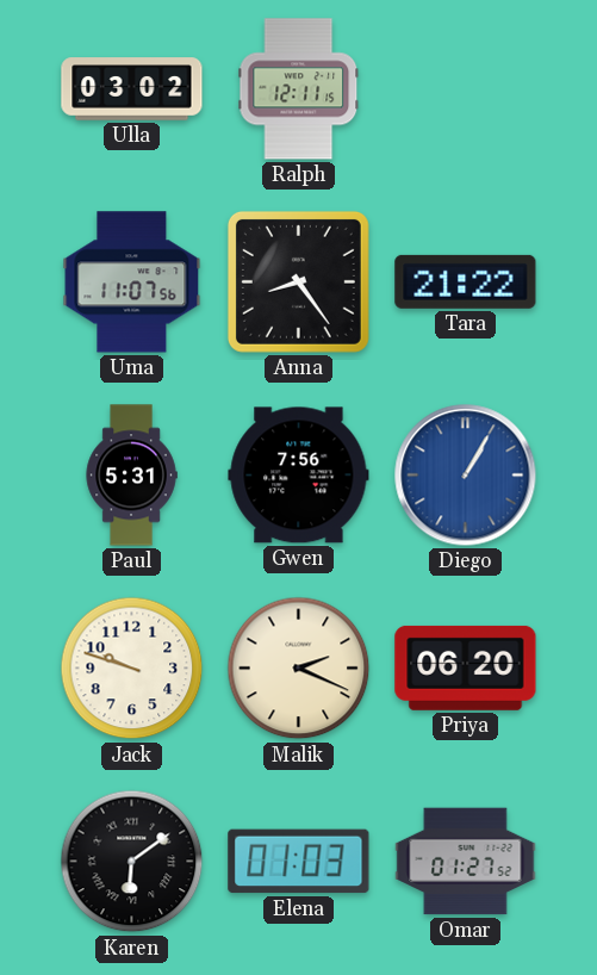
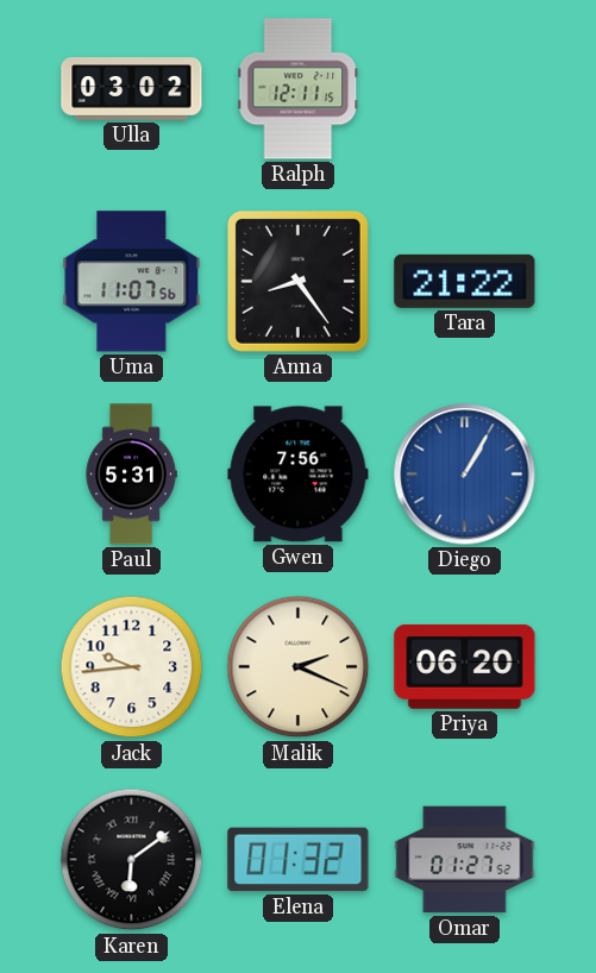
Jack: 9:48 -> 9:44
Elena: 01:03 -> 01:32
